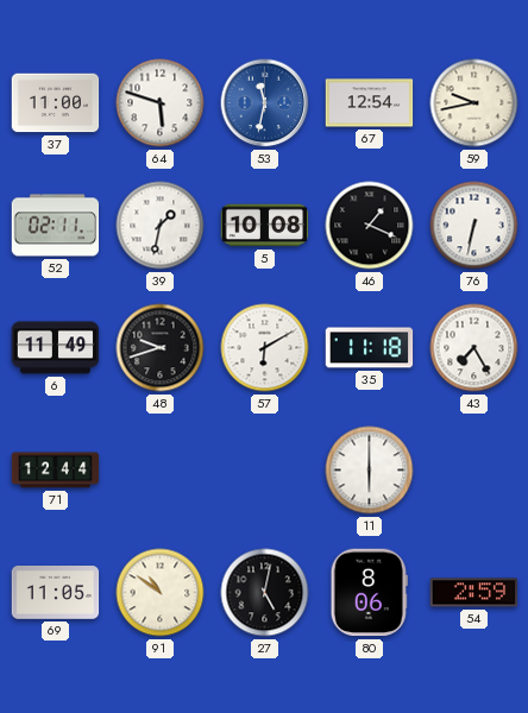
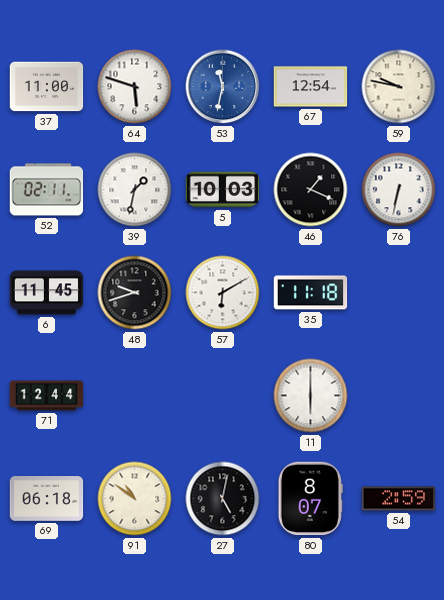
59: 9:43 -> 9:47
5: 10:08 -> 10:03
6: 11:49 -> 11:45
43: 7:25 -> none
69: 11:05 -> 06:18
80: 8:06 -> 8:07
